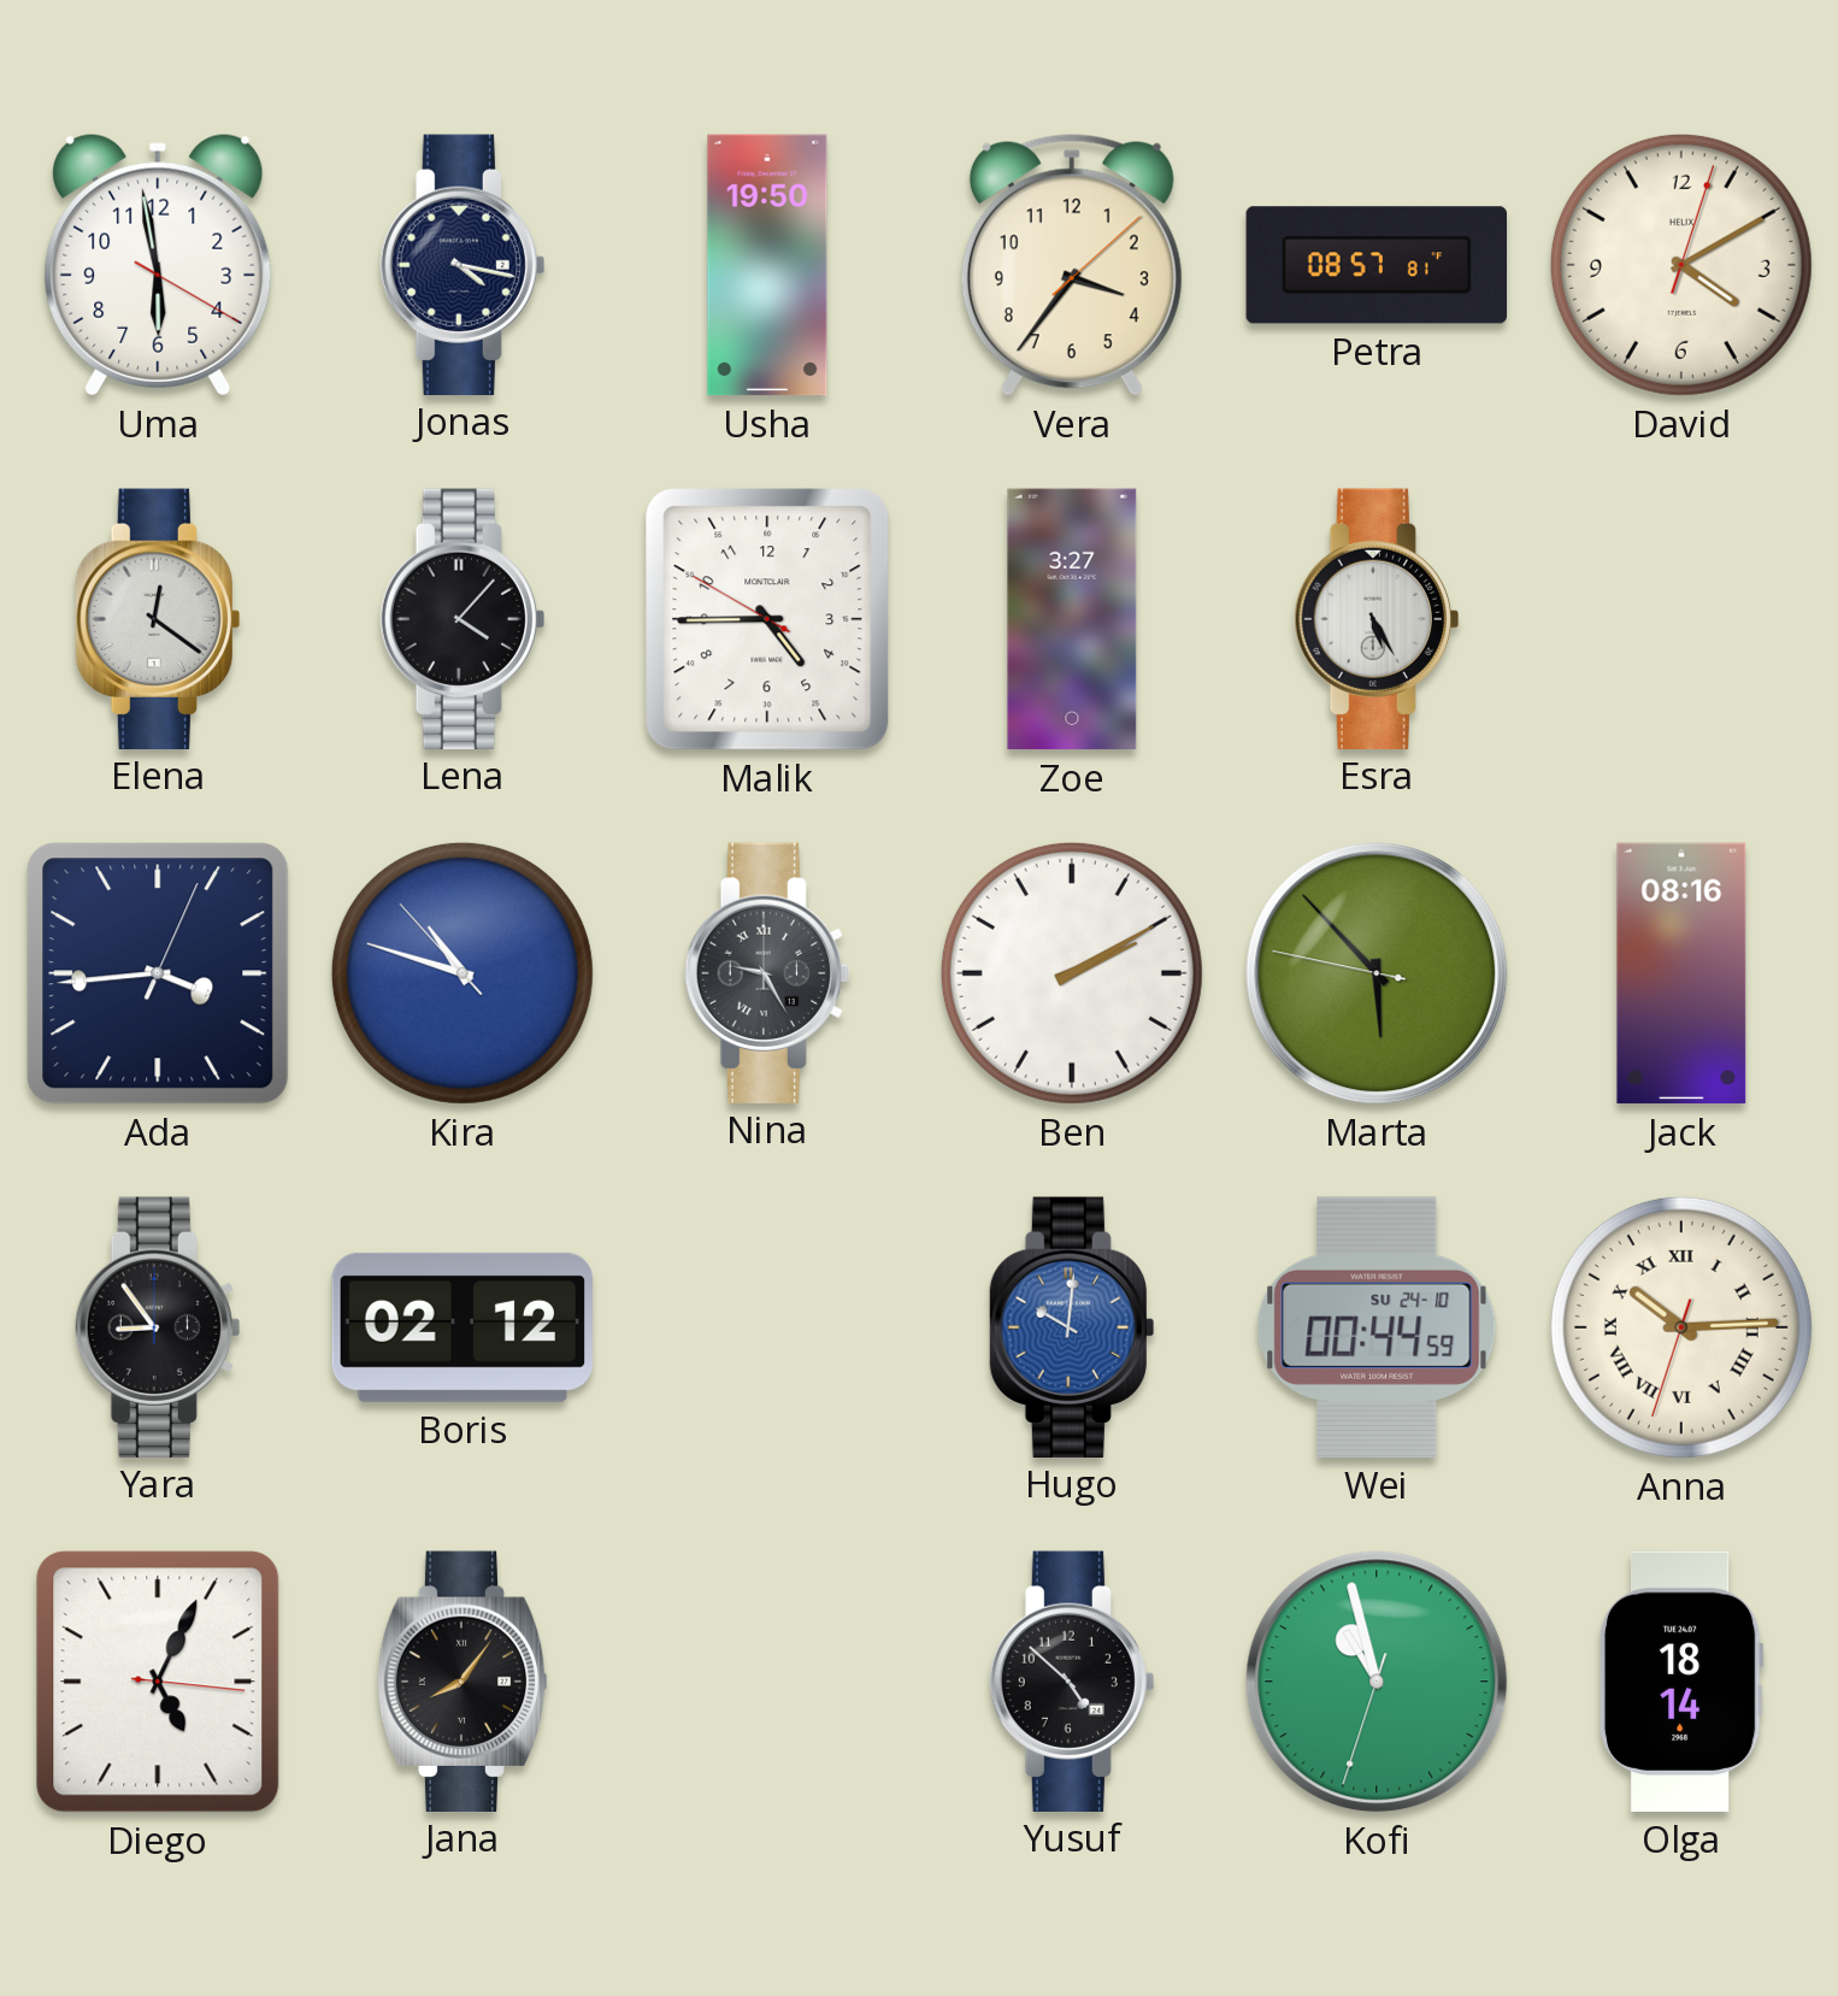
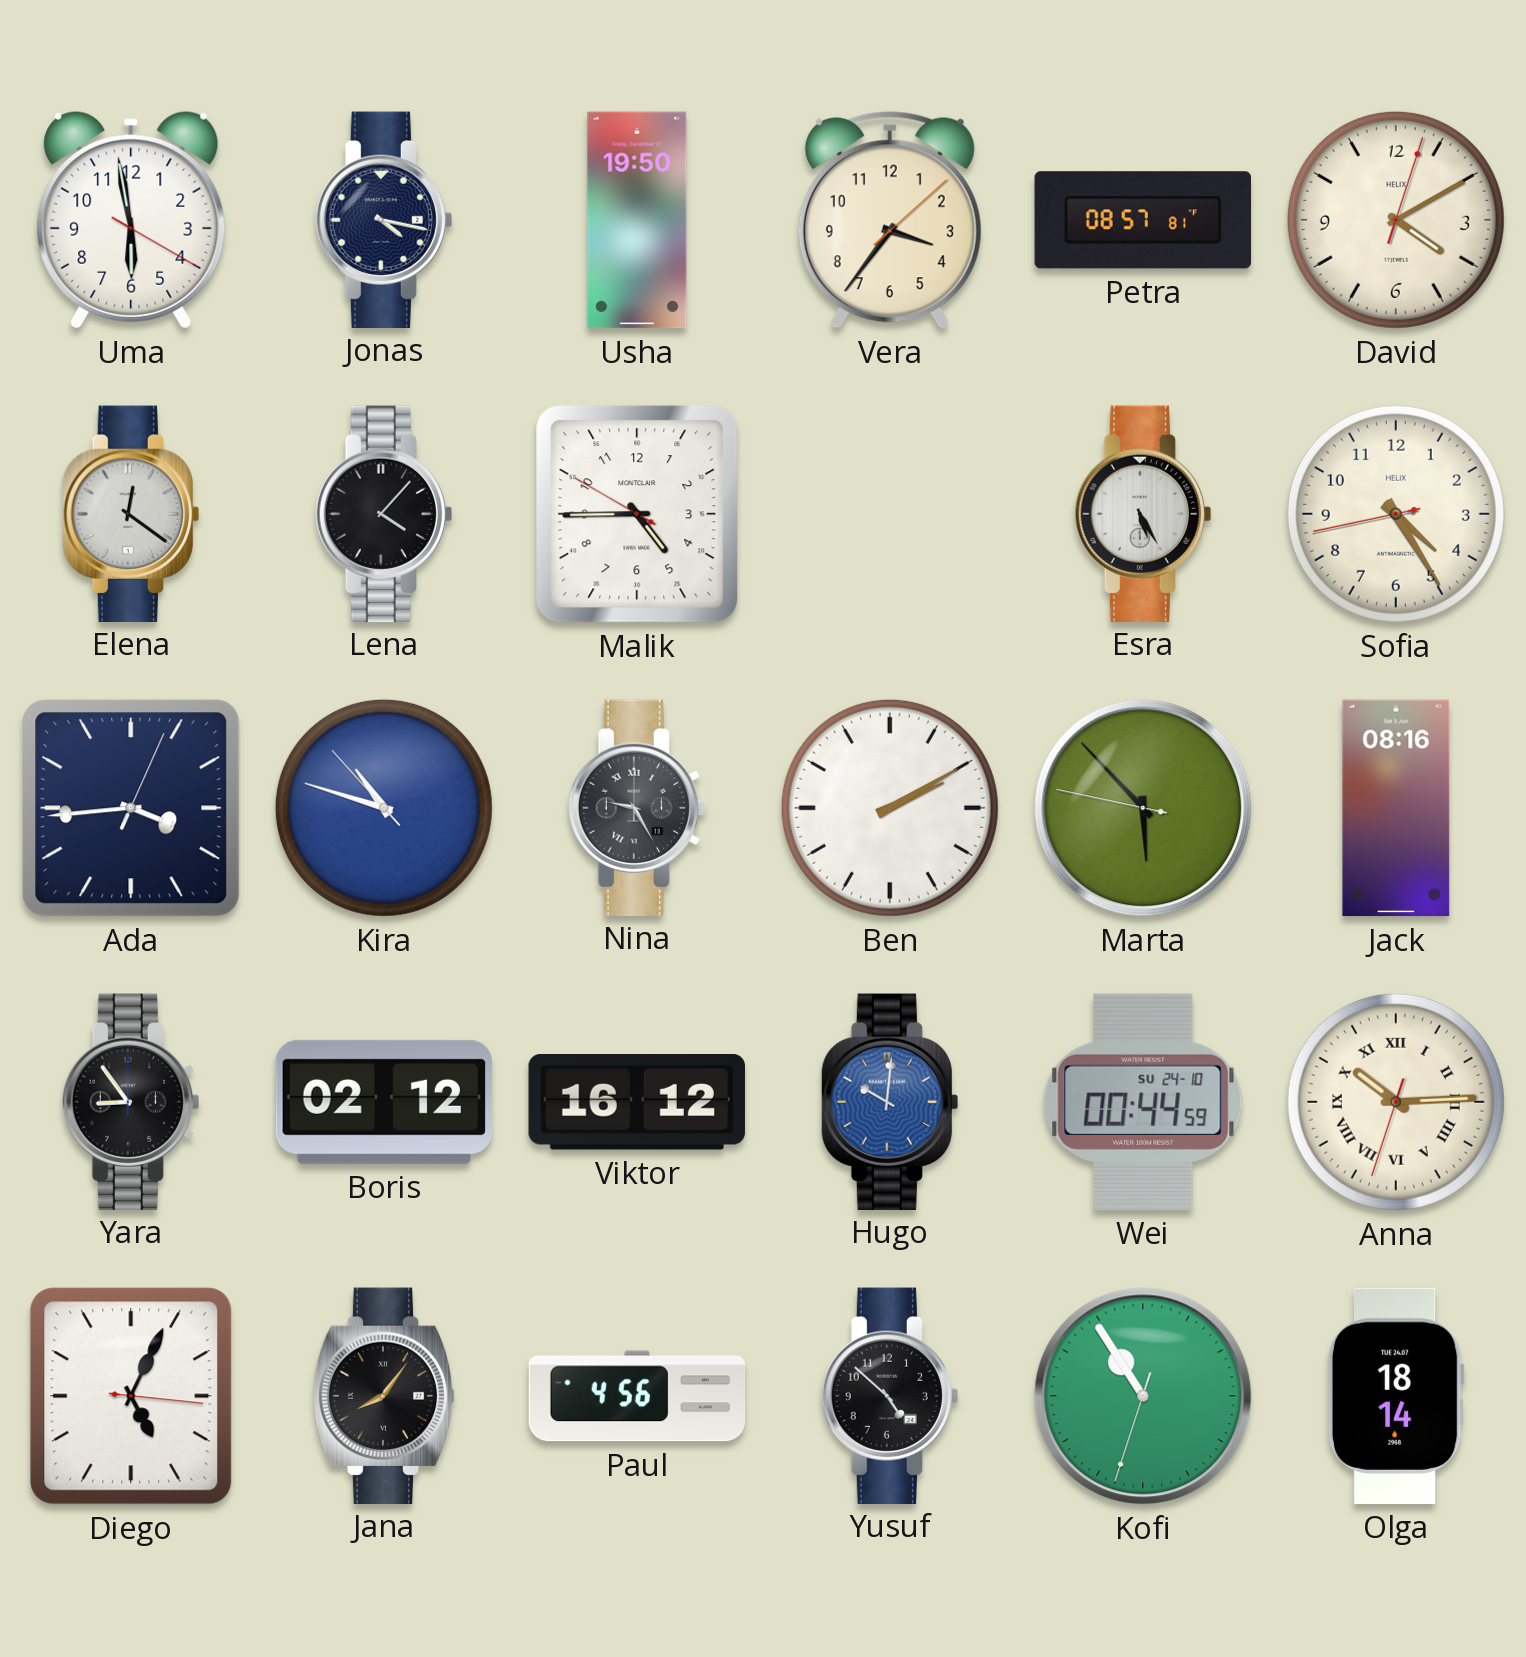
Zoe: 3:27 -> none
Sofia: none -> 4:24
Viktor: none -> 16:12
Paul: none -> 4:56
Kofi: 10:57 -> 10:54
